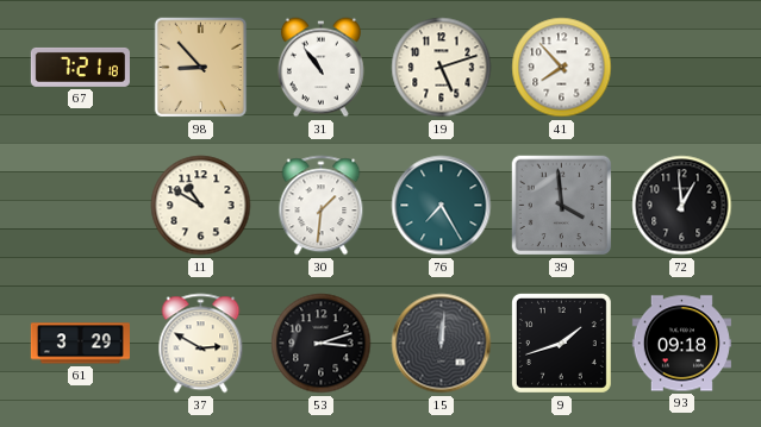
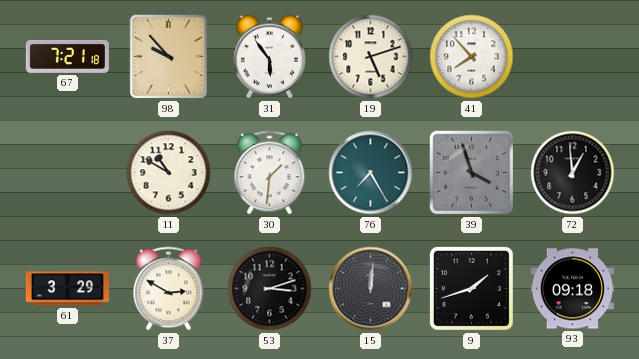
98: 8:53 -> 9:53
31: 10:54 -> 5:54
39: 3:59 -> 3:57
